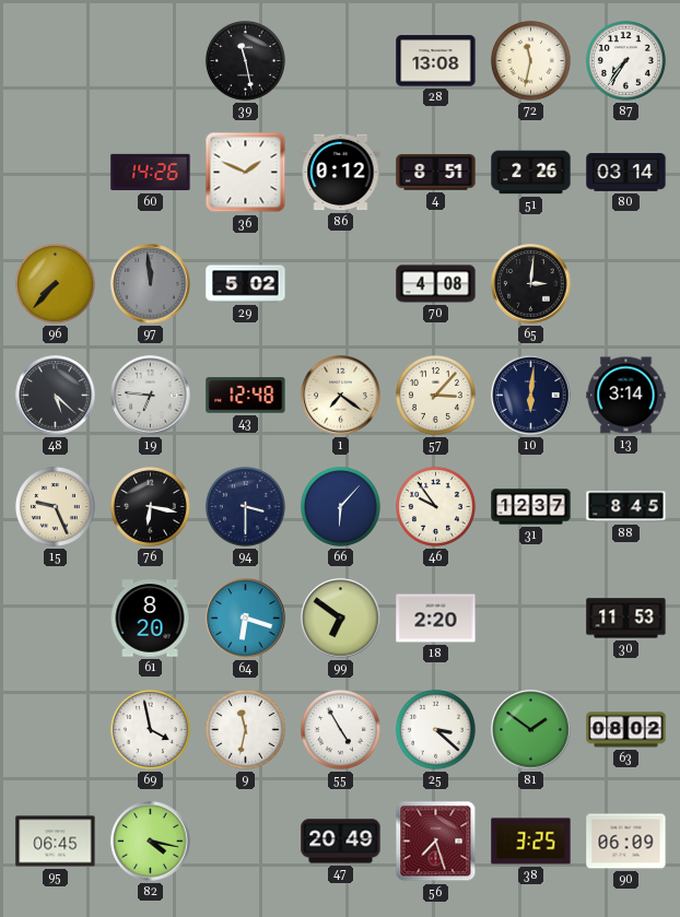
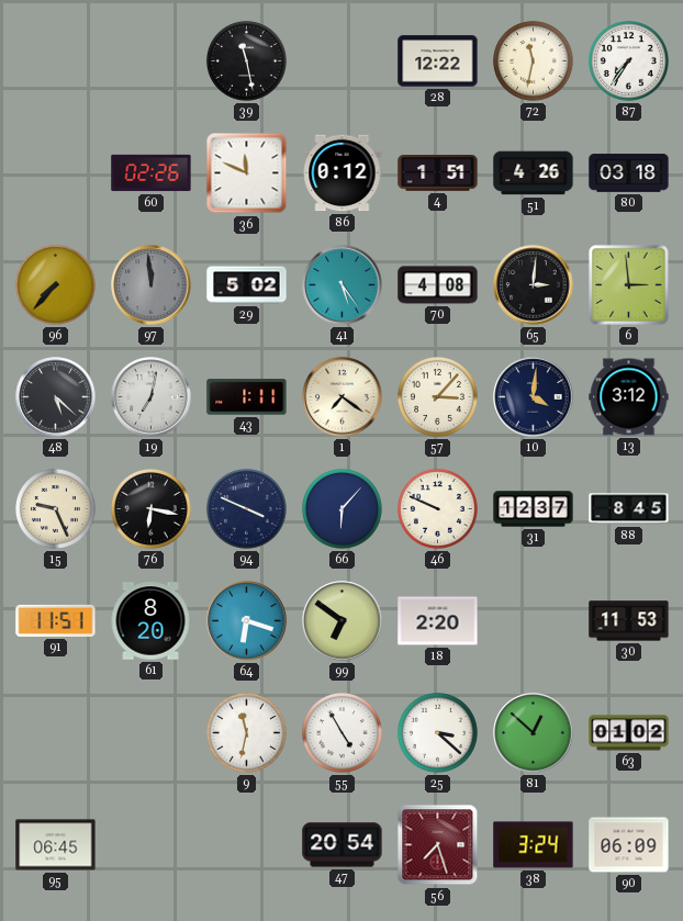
28: 13:08 -> 12:22
60: 14:26 -> 02:26
36: 1:49 -> 11:49
4: 8:51 -> 1:51
51: 2:26 -> 4:26
80: 03:14 -> 03:18
41: none -> 5:24
6: none -> 2:59
19: 6:46 -> 7:02
43: 12:48 -> 1:11
10: 6:01 -> 4:01
13: 3:14 -> 3:12
94: 3:30 -> 3:49
46: 9:54 -> 9:49
91: none -> 11:51
69: 3:58 -> none
81: 1:51 -> 12:52
63: 08:02 -> 01:02
82: 4:17 -> none
47: 20:49 -> 20:54
38: 3:25 -> 3:24
